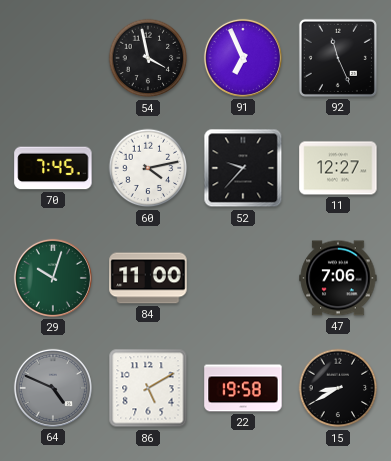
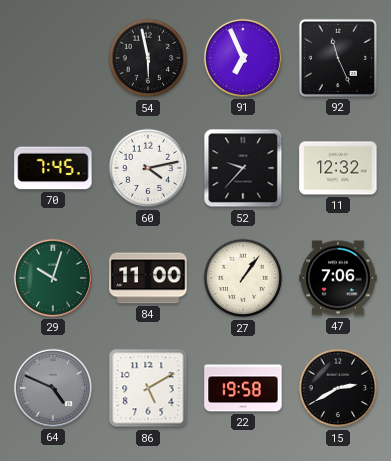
54: 3:58 -> 5:58
11: 12:27 -> 12:32
27: none -> 1:06
15: 8:40 -> 2:40
